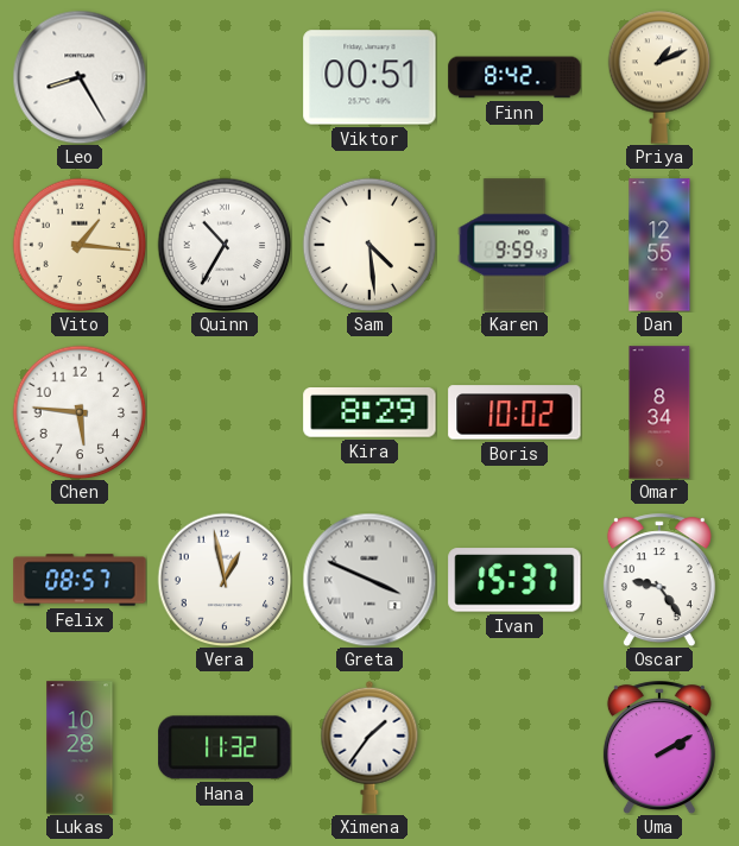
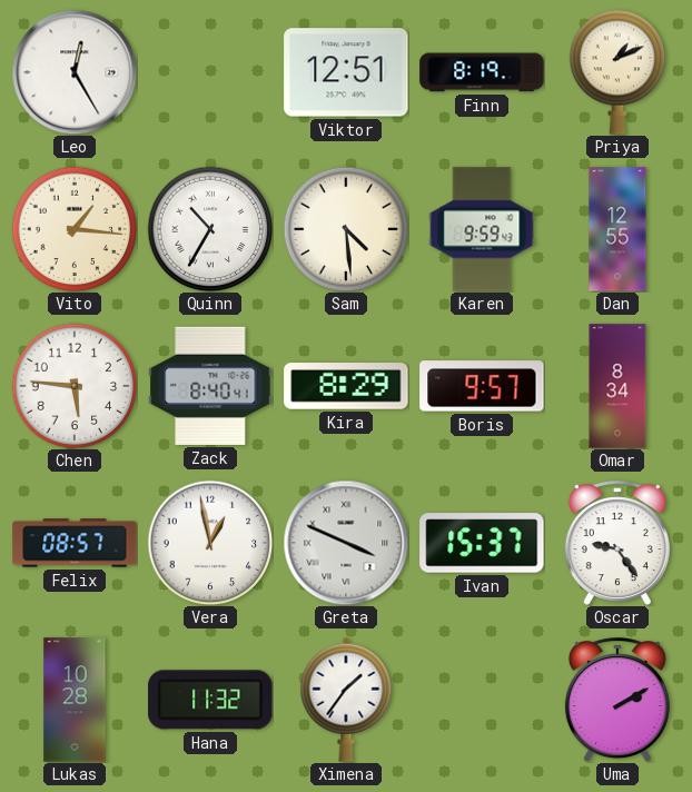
Leo: 8:25 -> 12:25
Viktor: 00:51 -> 12:51
Finn: 8:42 -> 8:19
Zack: none -> 8:40
Boris: 10:02 -> 9:57
